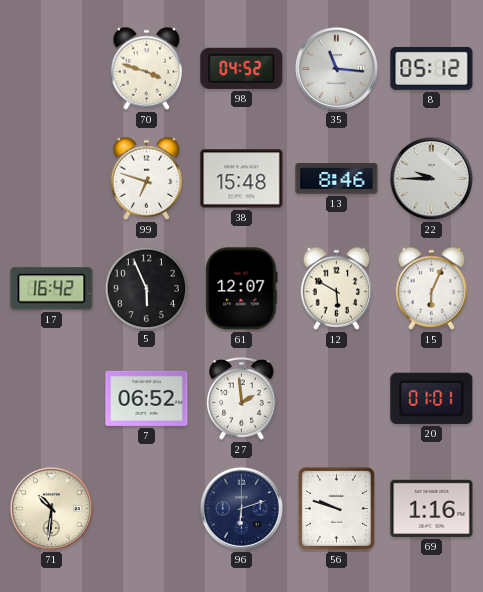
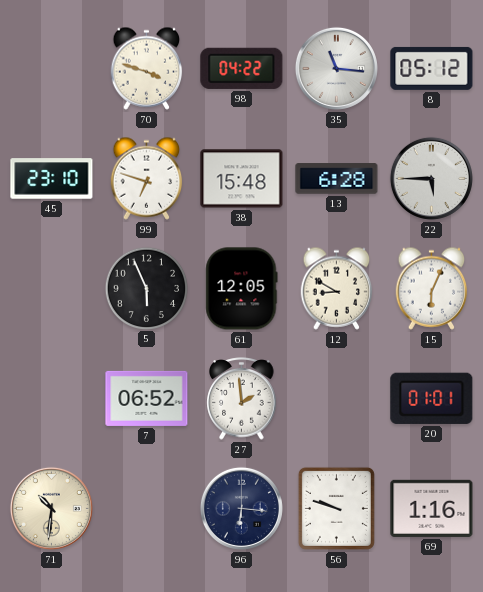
98: 04:52 -> 04:22
45: none -> 23:10
13: 8:46 -> 6:28
22: 9:45 -> 5:45
17: 16:42 -> none
61: 12:07 -> 12:05
12: 5:50 -> 8:50
96: 6:12 -> 6:16
